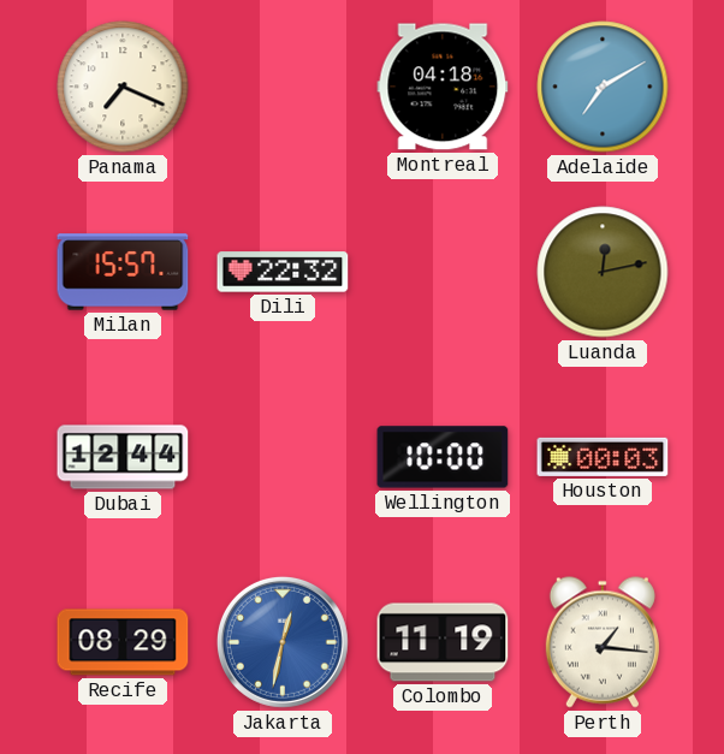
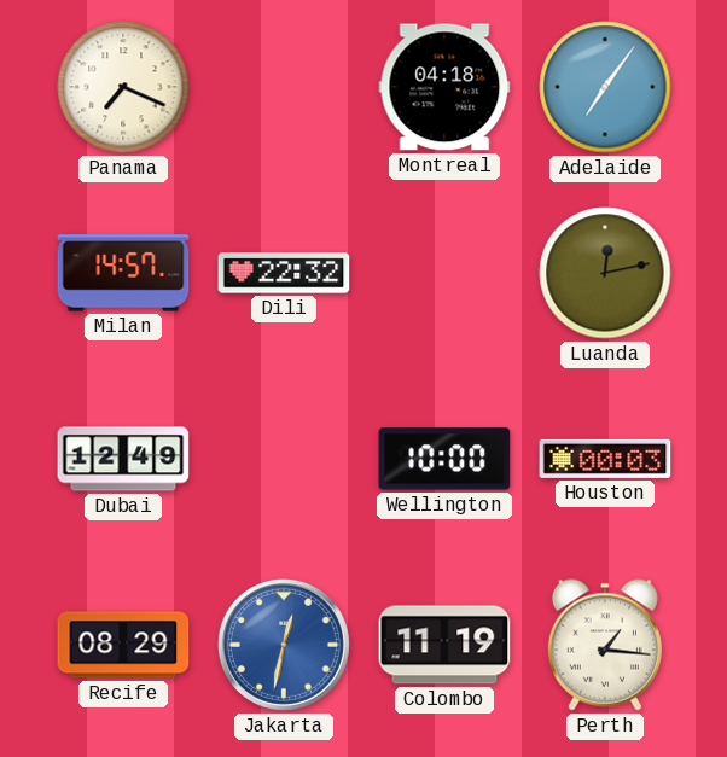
Adelaide: 7:10 -> 7:06
Milan: 15:57 -> 14:57
Dubai: 12:44 -> 12:49
